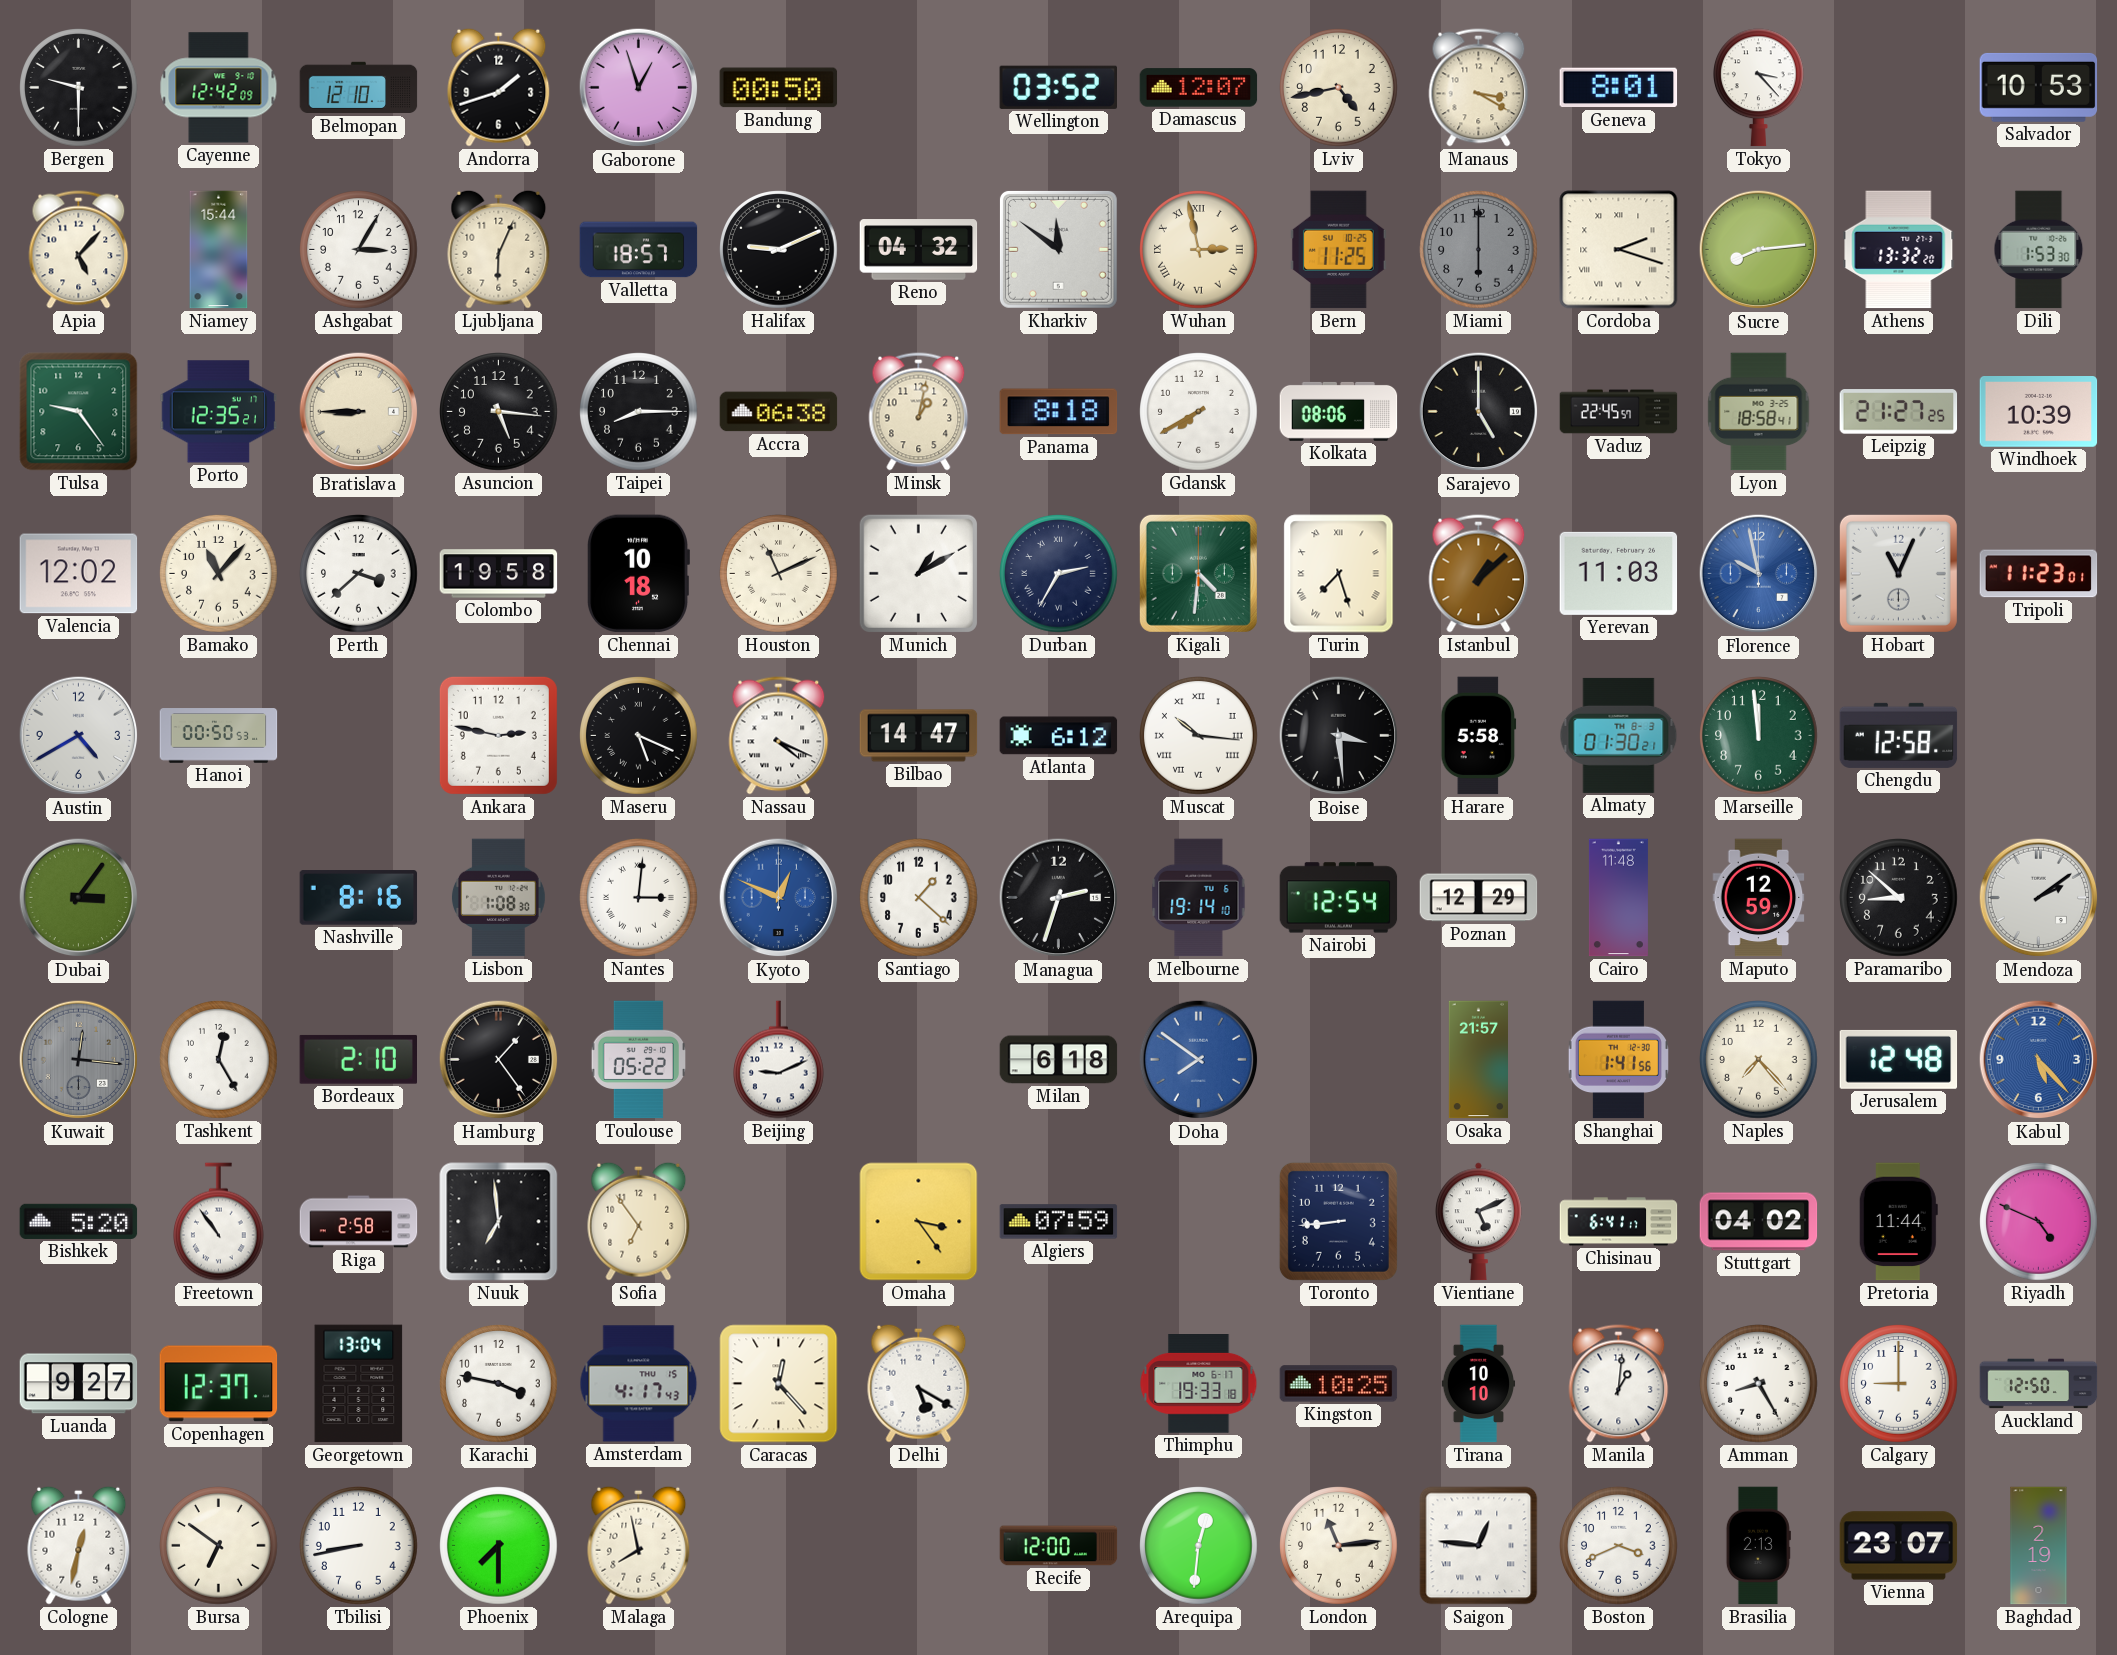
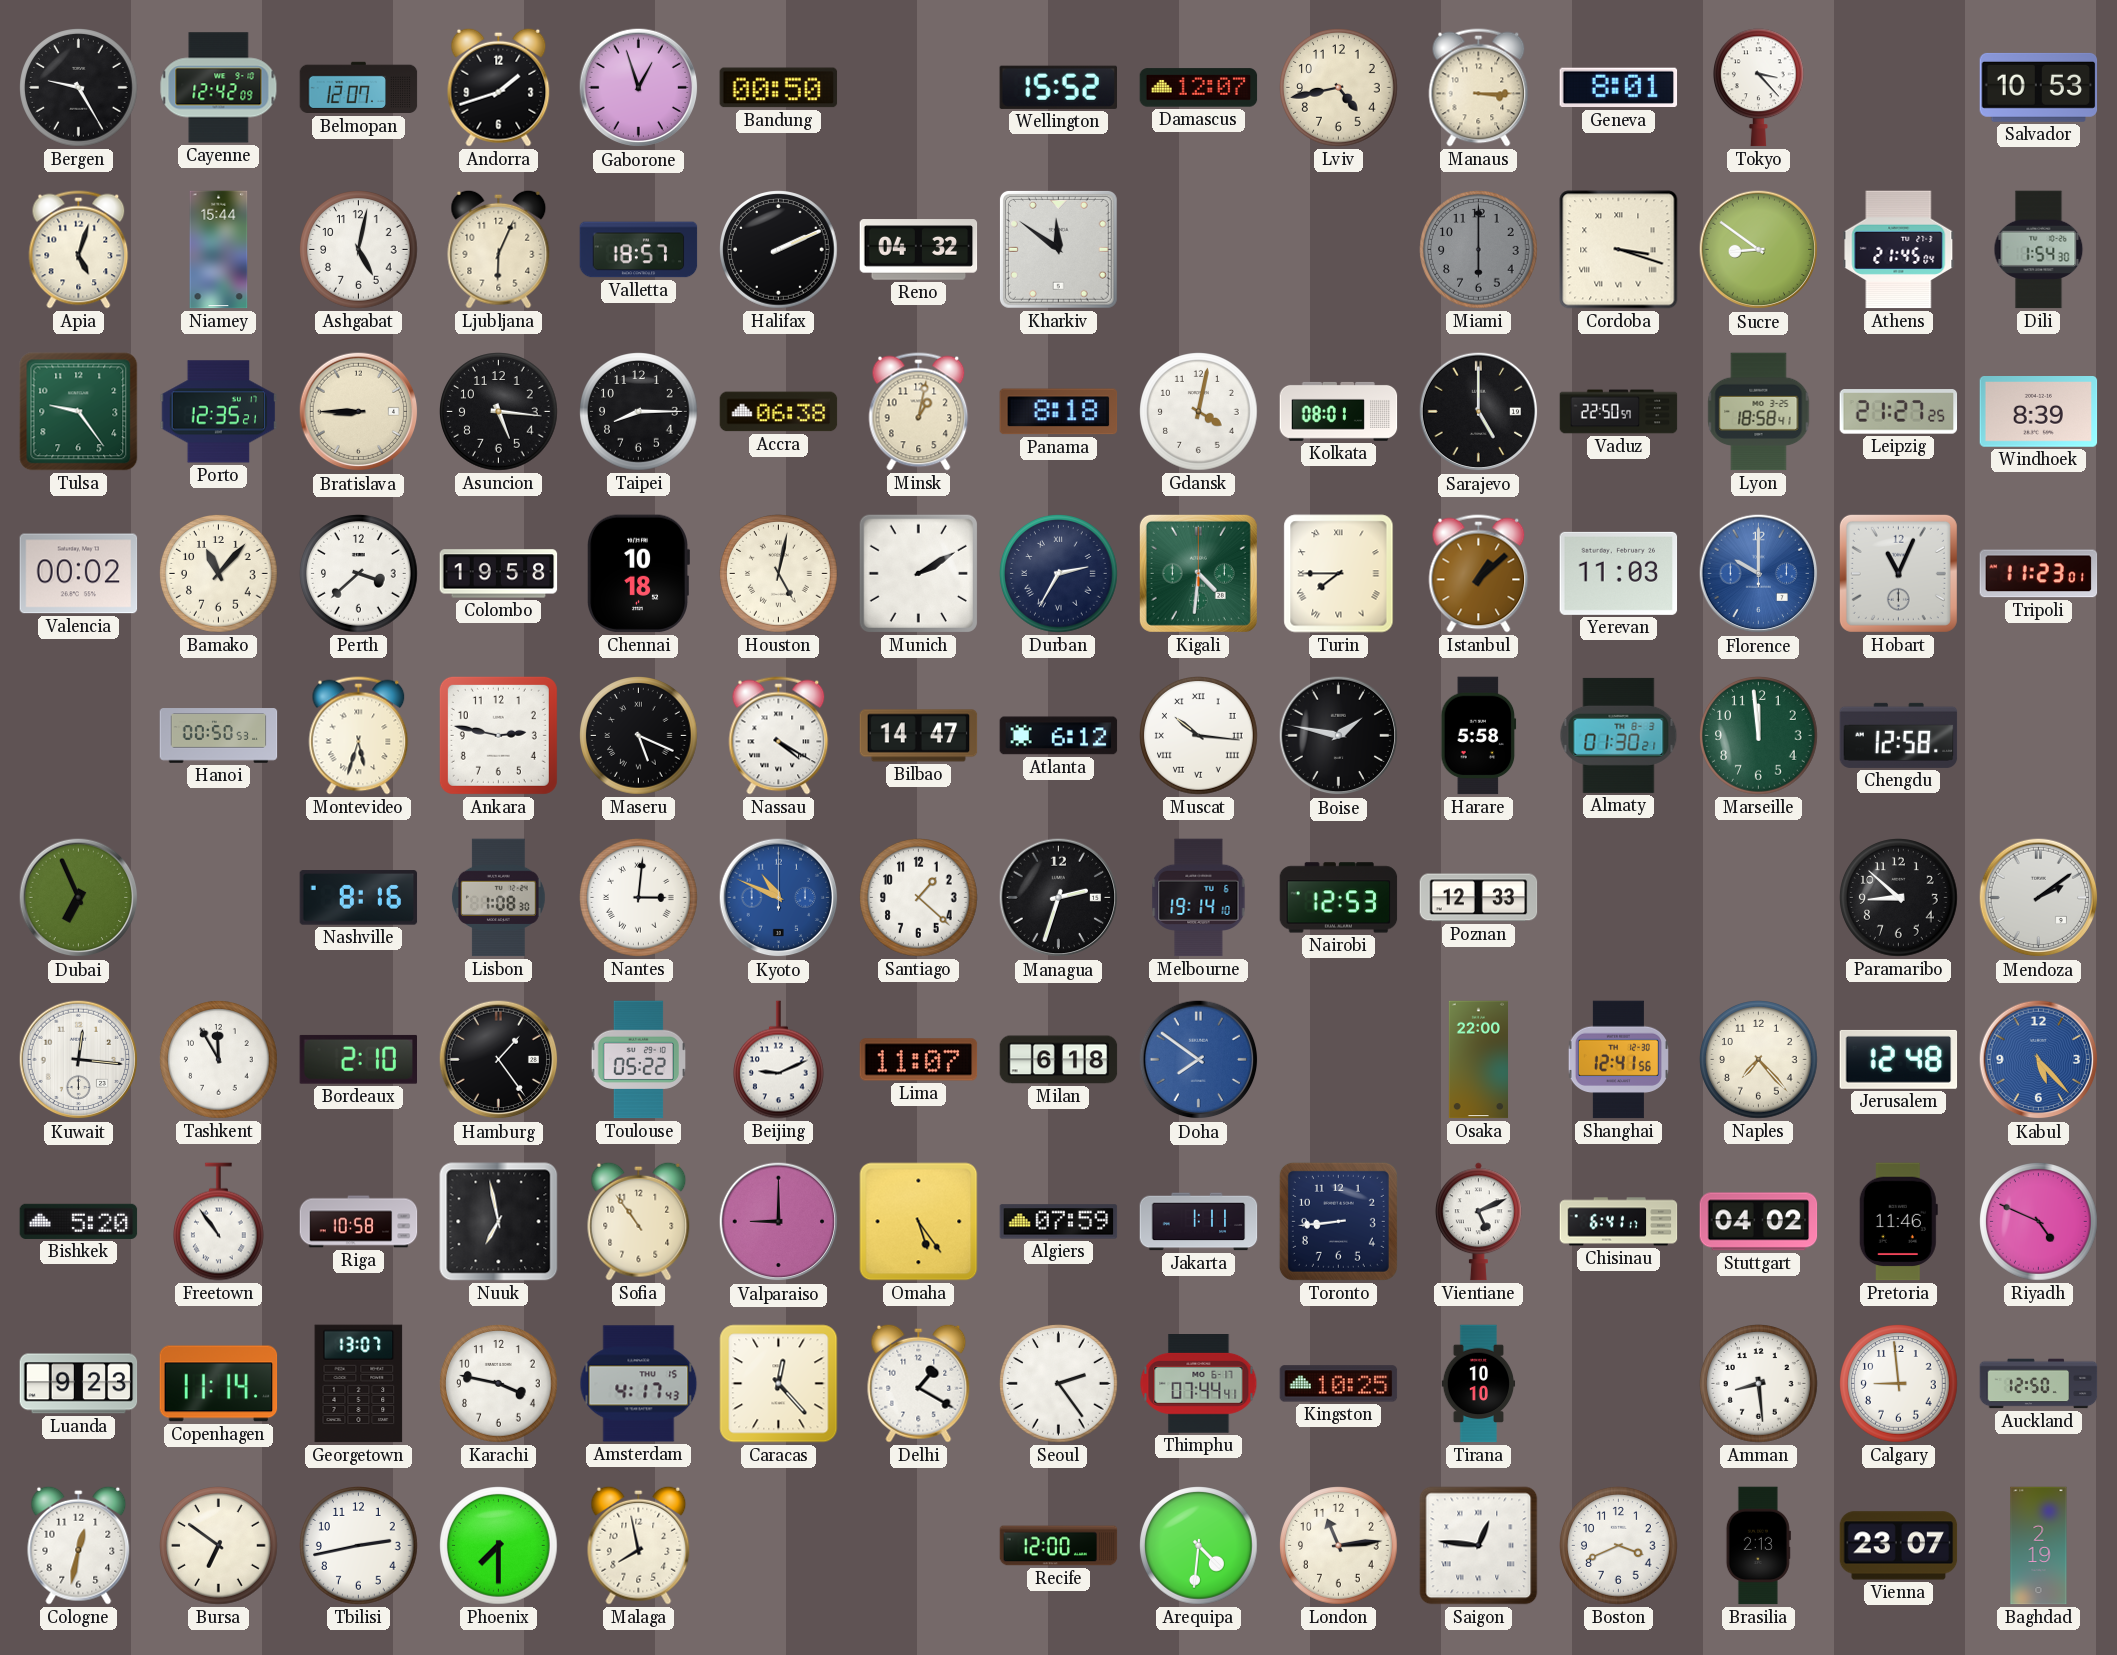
Bergen: 9:30 -> 9:25
Belmopan: 12:10 -> 12:07
Wellington: 03:52 -> 15:52
Manaus: 3:20 -> 3:15
Apia: 5:07 -> 5:03
Ashgabat: 3:05 -> 5:02
Halifax: 9:11 -> 2:11
Wuhan: 2:58 -> none
Bern: 11:25 -> none
Cordoba: 2:18 -> 3:18
Sucre: 8:14 -> 8:51
Athens: 13:32 -> 21:45
Dili: 1:53 -> 1:54
Gdansk: 7:40 -> 4:02
Kolkata: 08:06 -> 08:01
Vaduz: 22:45 -> 22:50
Windhoek: 10:39 -> 8:39
Valencia: 12:02 -> 00:02
Houston: 11:11 -> 5:02
Munich: 1:10 -> 2:10
Turin: 7:27 -> 7:45
Florence: 9:58 -> 10:00
Austin: 4:40 -> none
Montevideo: none -> 5:33
Nassau: 4:19 -> 4:20
Boise: 3:29 -> 1:47
Dubai: 3:06 -> 6:56
Kyoto: 12:49 -> 10:49
Nairobi: 12:54 -> 12:53
Poznan: 12:29 -> 12:33
Cairo: 11:48 -> none
Maputo: 12:59 -> none
Kuwait dial: grey -> white
Tashkent: 12:25 -> 11:55
Lima: none -> 11:07
Osaka: 21:57 -> 22:00
Shanghai: 1:41 -> 12:41
Riga: 2:58 -> 10:58
Nuuk: 6:59 -> 6:58
Sofia: 6:54 -> 10:54
Valparaiso: none -> 9:00
Omaha: 3:24 -> 5:24
Jakarta: none -> 1:11
Pretoria: 11:44 -> 11:46
Luanda: 9:27 -> 9:23
Copenhagen: 12:37 -> 11:14
Georgetown: 13:04 -> 13:07
Delhi: 5:20 -> 1:20
Seoul: none -> 2:24
Thimphu: 19:33 -> 07:44
Manila: 1:01 -> none
Amman: 8:25 -> 8:29
Calgary: 9:00 -> 8:59
Tbilisi: 8:43 -> 2:43
Arequipa: 12:31 -> 4:31
